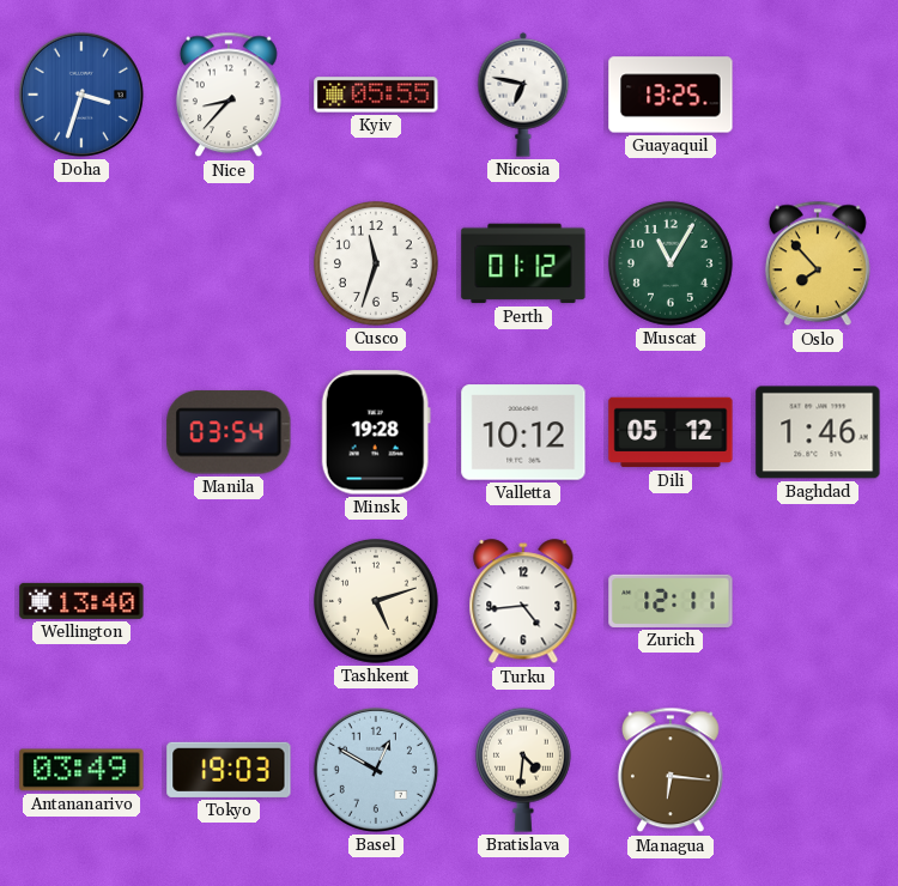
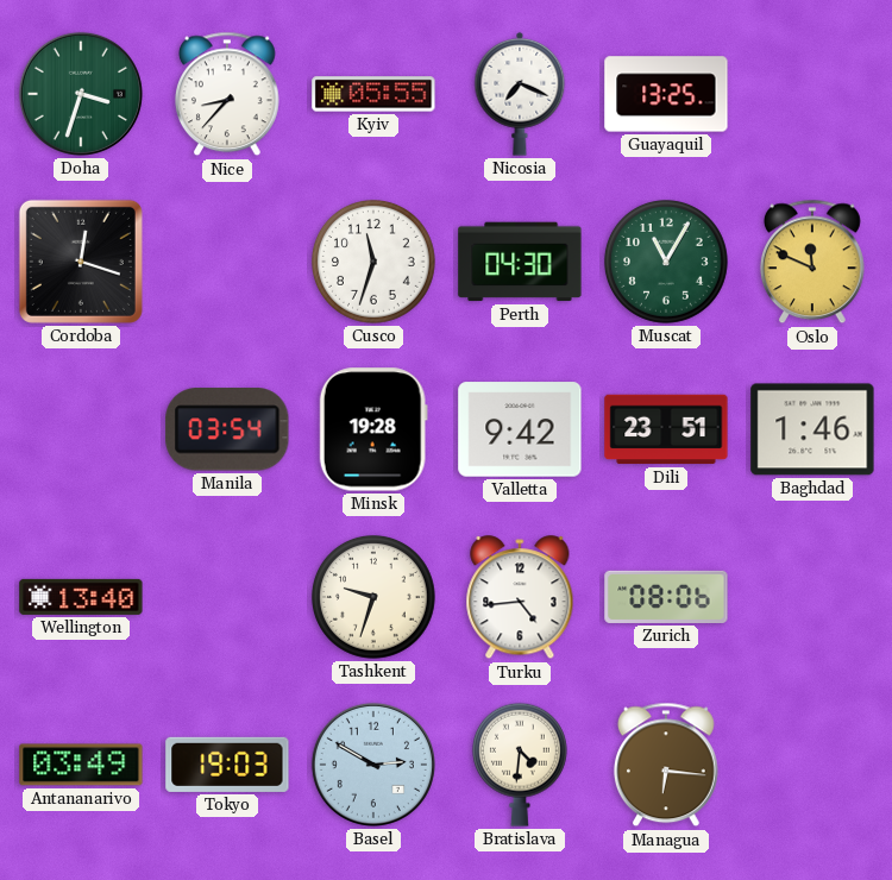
Doha dial: blue -> green
Nicosia: 6:47 -> 7:19
Cordoba: none -> 12:18
Perth: 01:12 -> 04:30
Oslo: 7:53 -> 11:49
Valletta: 10:12 -> 9:42
Dili: 05:12 -> 23:51
Tashkent: 5:12 -> 9:33
Zurich: 12:11 -> 08:06
Basel: 12:50 -> 2:50
